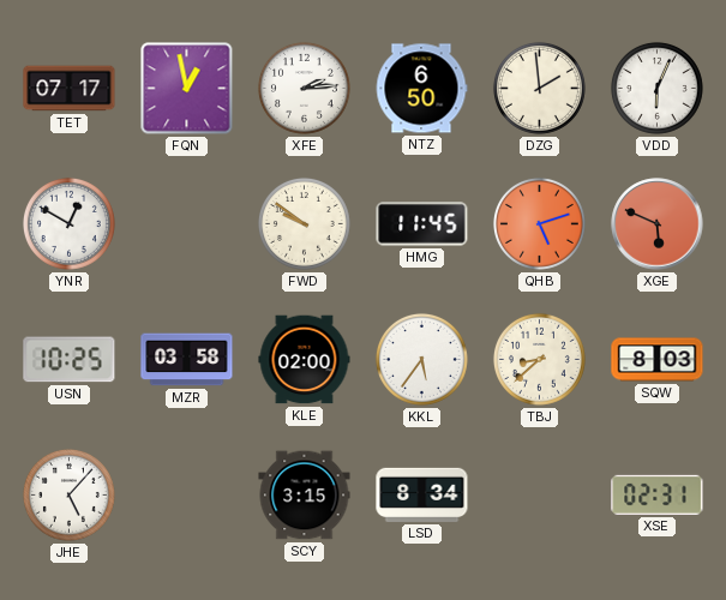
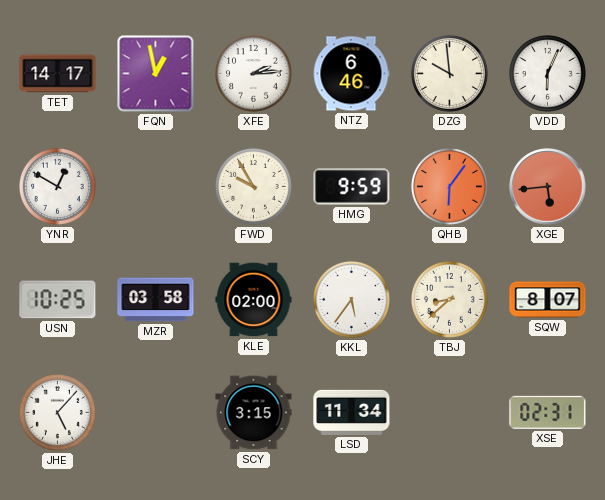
TET: 07:17 -> 14:17
NTZ: 6:50 -> 6:46
DZG: 1:59 -> 9:59
FWD: 9:51 -> 9:55
HMG: 11:45 -> 9:59
QHB: 5:12 -> 6:06
XGE: 5:49 -> 5:44
SQW: 8:03 -> 8:07
LSD: 8:34 -> 11:34
